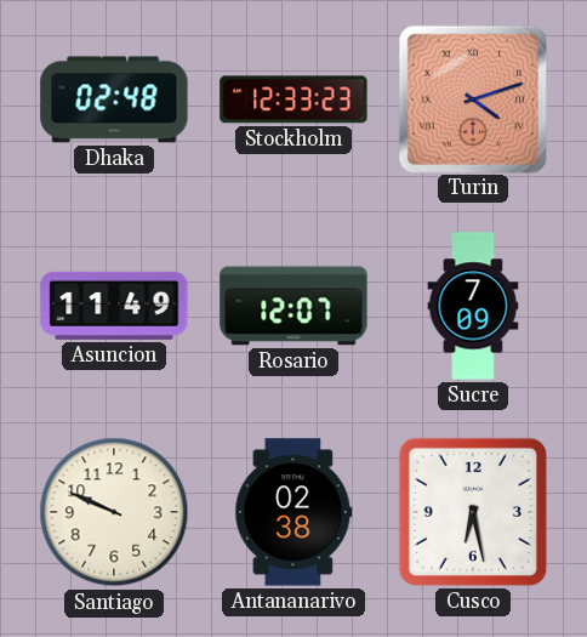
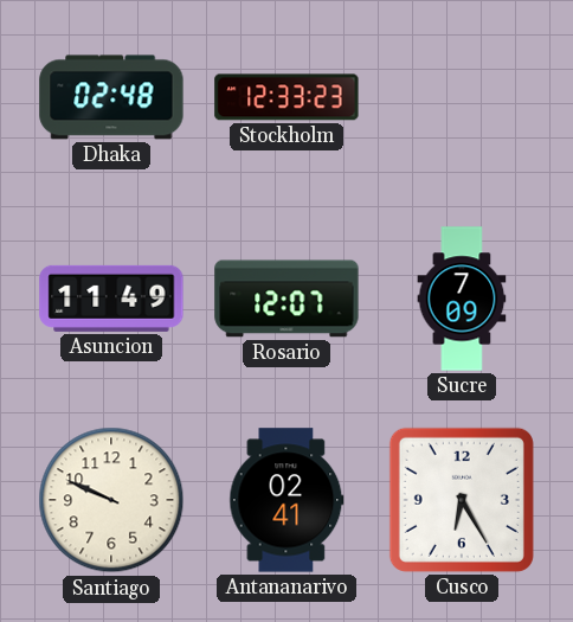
Turin: 4:12 -> none
Antananarivo: 02:38 -> 02:41
Cusco: 6:28 -> 6:25
